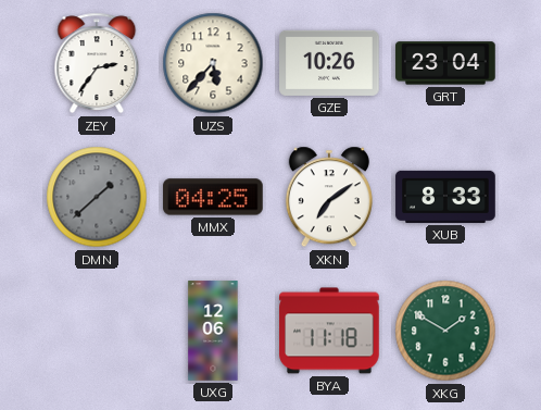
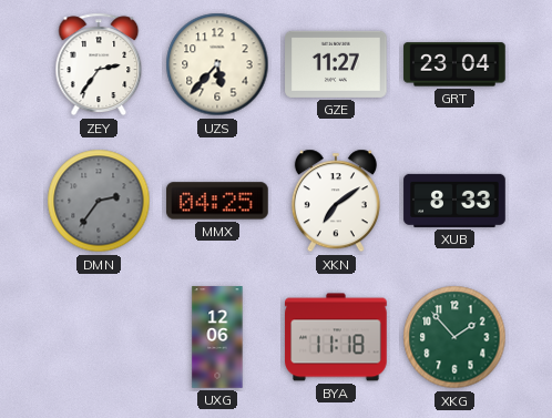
GZE: 10:26 -> 11:27
DMN: 1:38 -> 2:36
XKG: 1:50 -> 1:53
